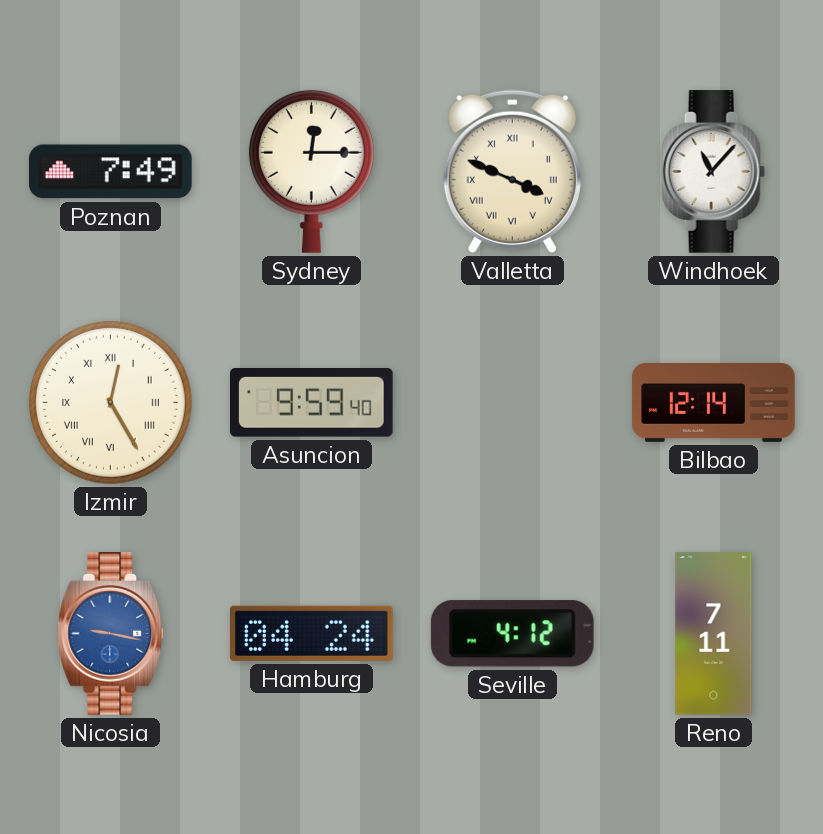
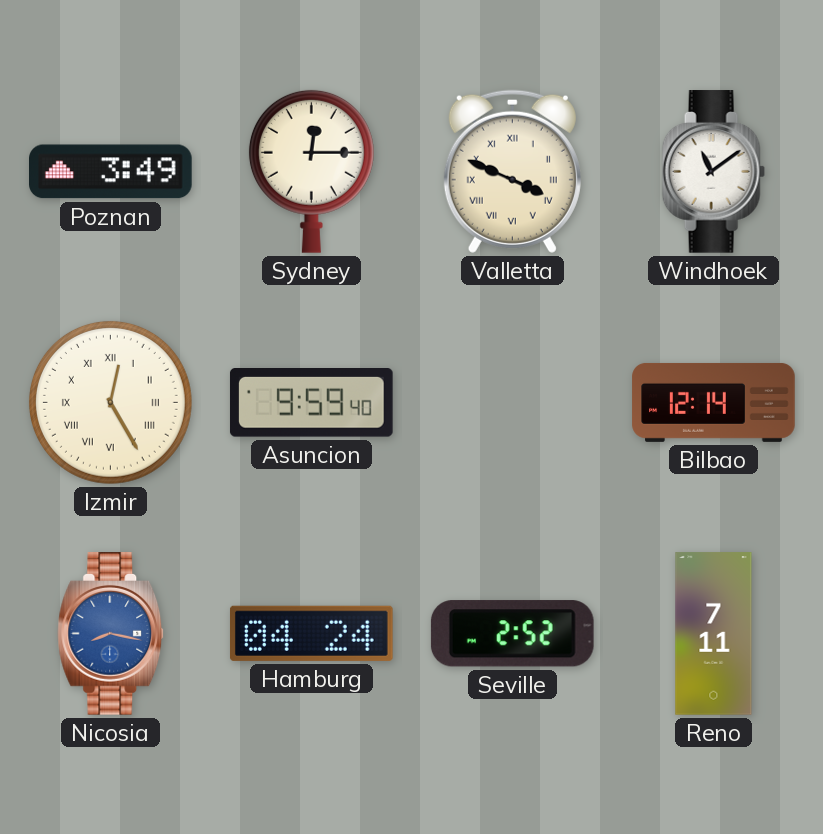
Poznan: 7:49 -> 3:49
Windhoek: 11:07 -> 11:09
Nicosia: 9:17 -> 8:17
Seville: 4:12 -> 2:52
